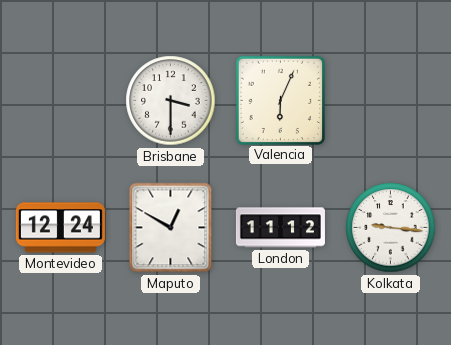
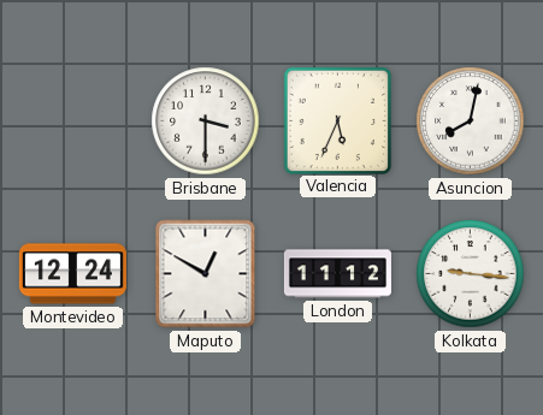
Valencia: 6:04 -> 5:34
Asuncion: none -> 8:02
